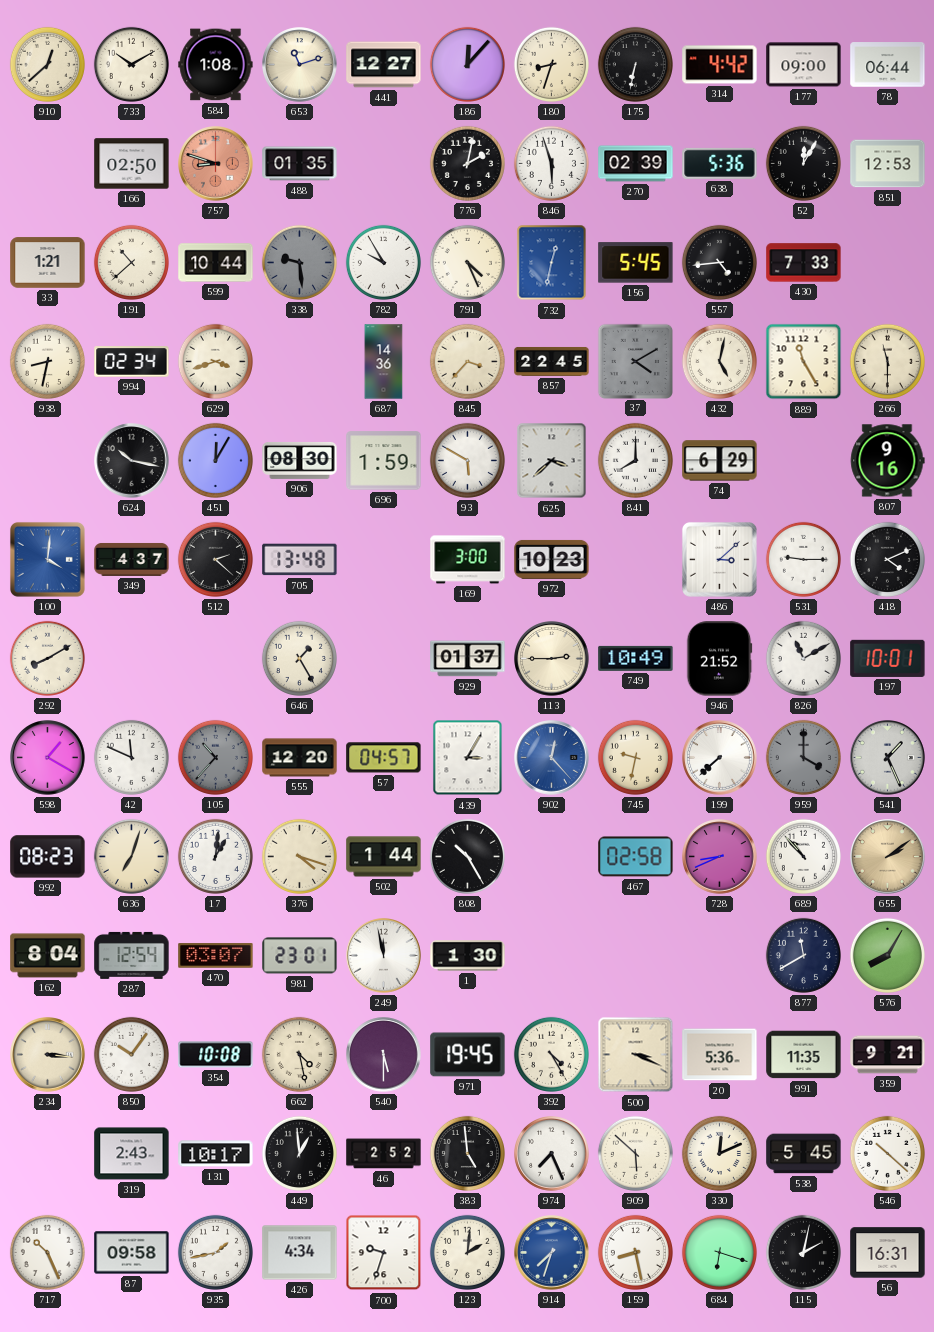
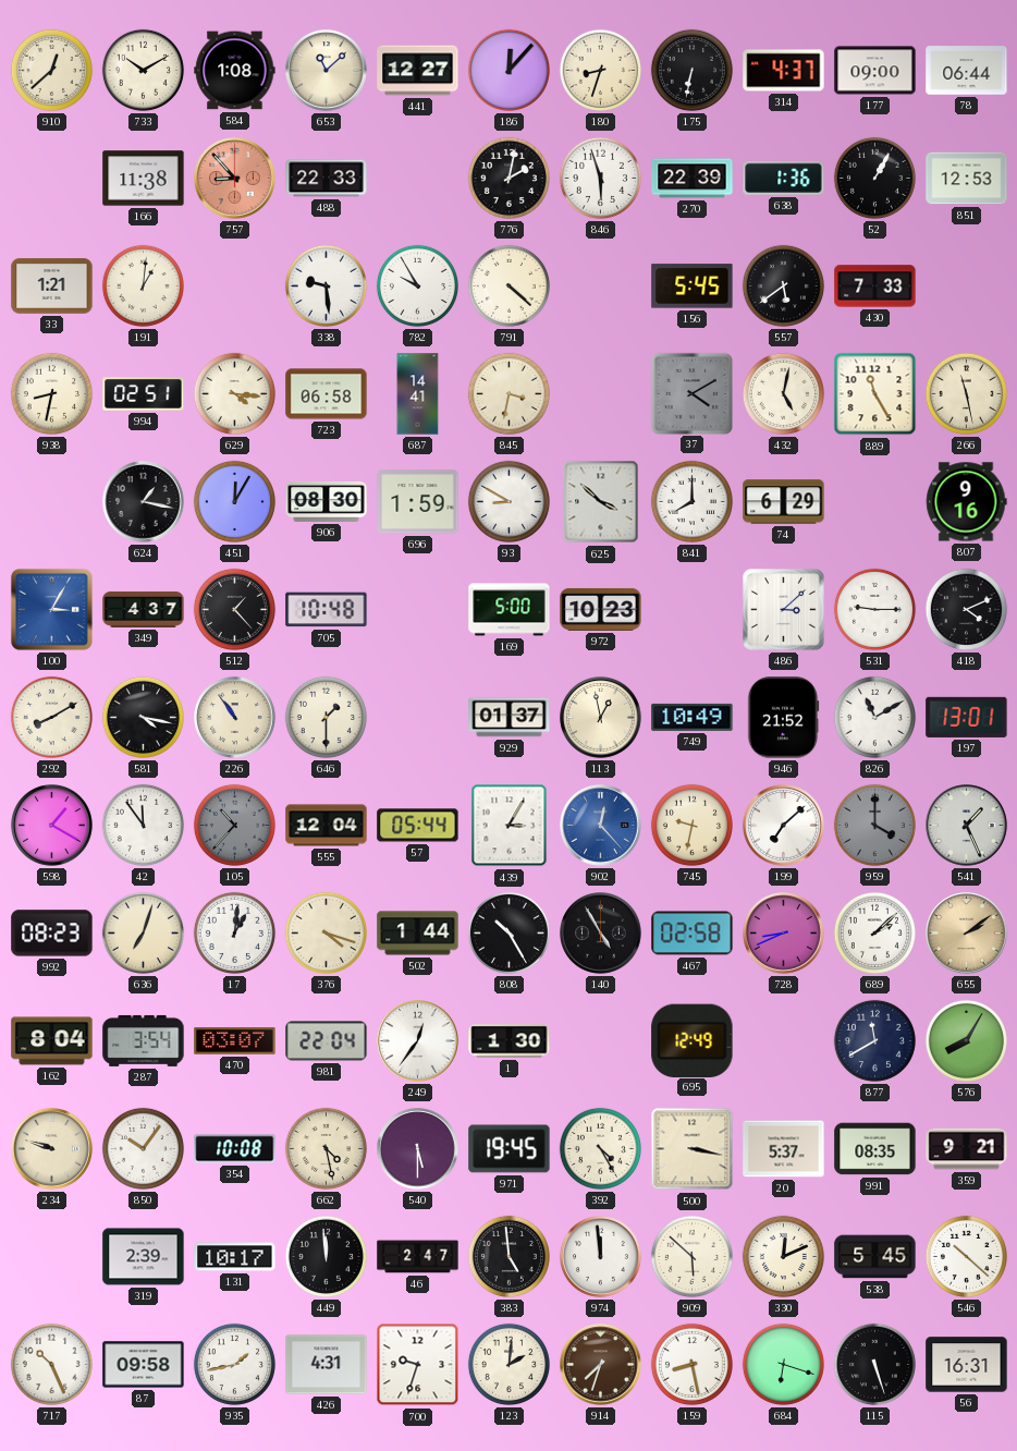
653: 11:12 -> 11:08
314: 4:42 -> 4:37
166: 02:50 -> 11:38
757: 8:48 -> 8:53
488: 01:35 -> 22:33
270: 02:39 -> 22:39
638: 5:36 -> 1:36
52: 12:05 -> 1:05
191: 10:38 -> 1:01
599: 10:44 -> none
338 dial: grey -> white
791: 4:26 -> 4:22
732: 12:32 -> none
557: 4:44 -> 5:39
994: 02:34 -> 02:51
629: 3:42 -> 4:16
723: none -> 06:58
687: 14:36 -> 14:41
845: 3:37 -> 3:32
857: 22:45 -> none
266: 11:30 -> 11:28
624: 10:17 -> 1:17
93: 5:50 -> 8:50
625: 3:38 -> 3:52
100: 4:01 -> 3:05
512: 2:22 -> 1:23
705: 13:48 -> 10:48
169: 3:00 -> 5:00
581: none -> 4:17
226: none -> 10:54
646: 1:25 -> 1:30
113: 2:45 -> 12:58
197: 10:01 -> 13:01
42: 11:49 -> 11:54
555: 12:20 -> 12:04
57: 04:57 -> 05:44
199: 7:38 -> 7:08
140: none -> 4:55
689: 10:53 -> 2:08
287: 12:54 -> 3:54
981: 23:01 -> 22:04
249: 11:58 -> 12:36
695: none -> 12:49
234: 3:16 -> 9:48
500: 3:19 -> 3:17
20: 5:36 -> 5:37
991: 11:35 -> 08:35
319: 2:43 -> 2:39
449: 12:59 -> 11:59
46: 2:52 -> 2:47
974: 7:26 -> 11:59
426: 4:34 -> 4:31
914 dial: blue -> brown
115: 2:02 -> 5:27
